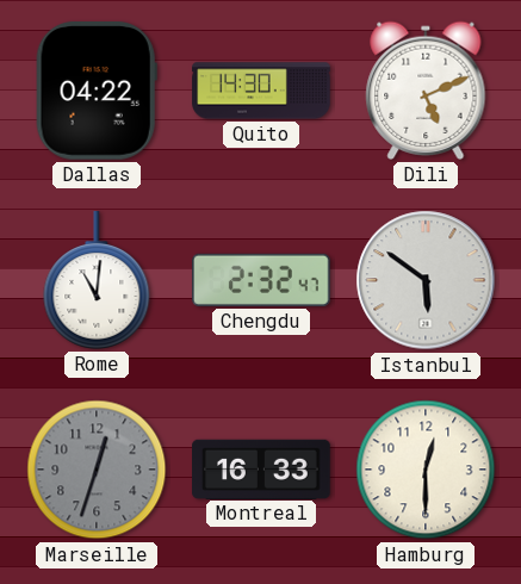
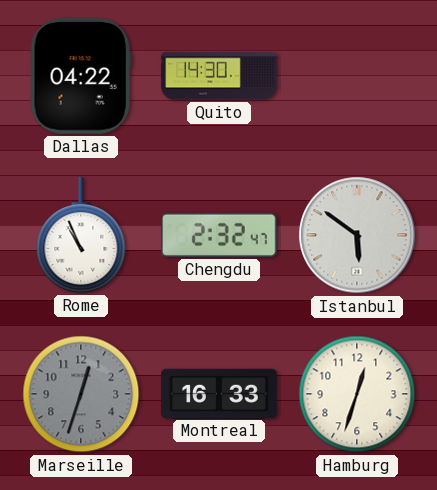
Dili: 5:11 -> none
Rome: 11:01 -> 10:56
Hamburg: 12:30 -> 12:33
